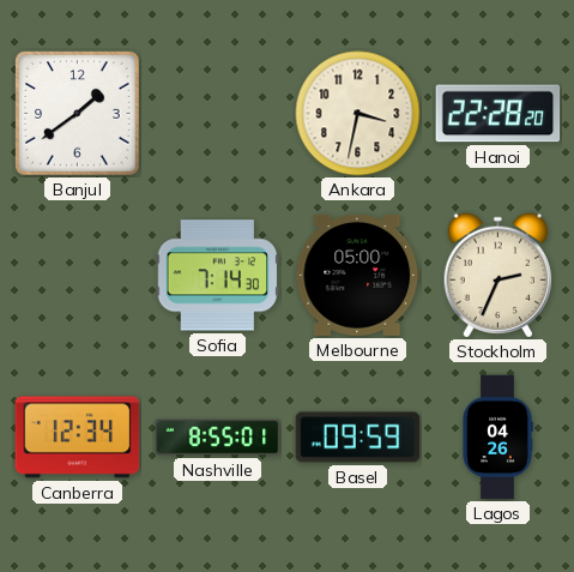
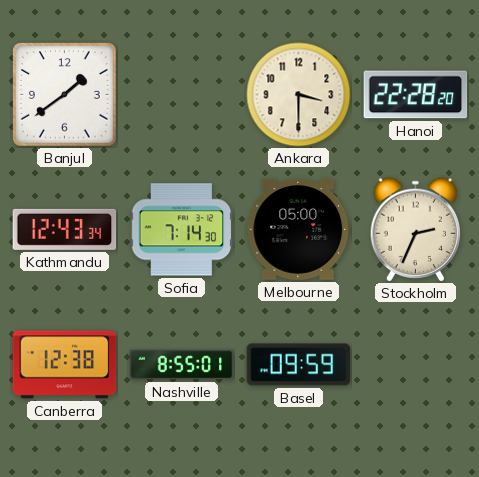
Ankara: 3:32 -> 3:30
Kathmandu: none -> 12:43
Canberra: 12:34 -> 12:38
Lagos: 04:26 -> none
